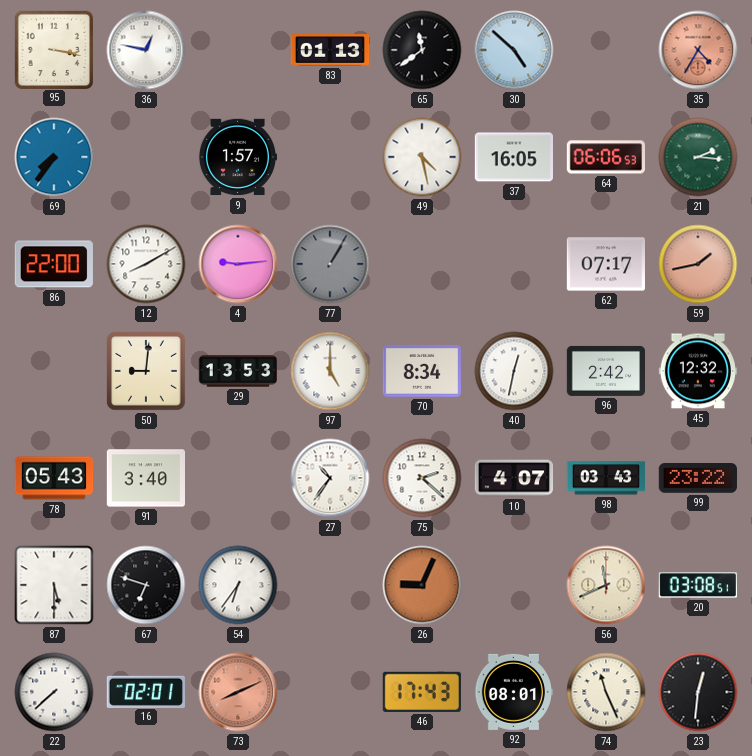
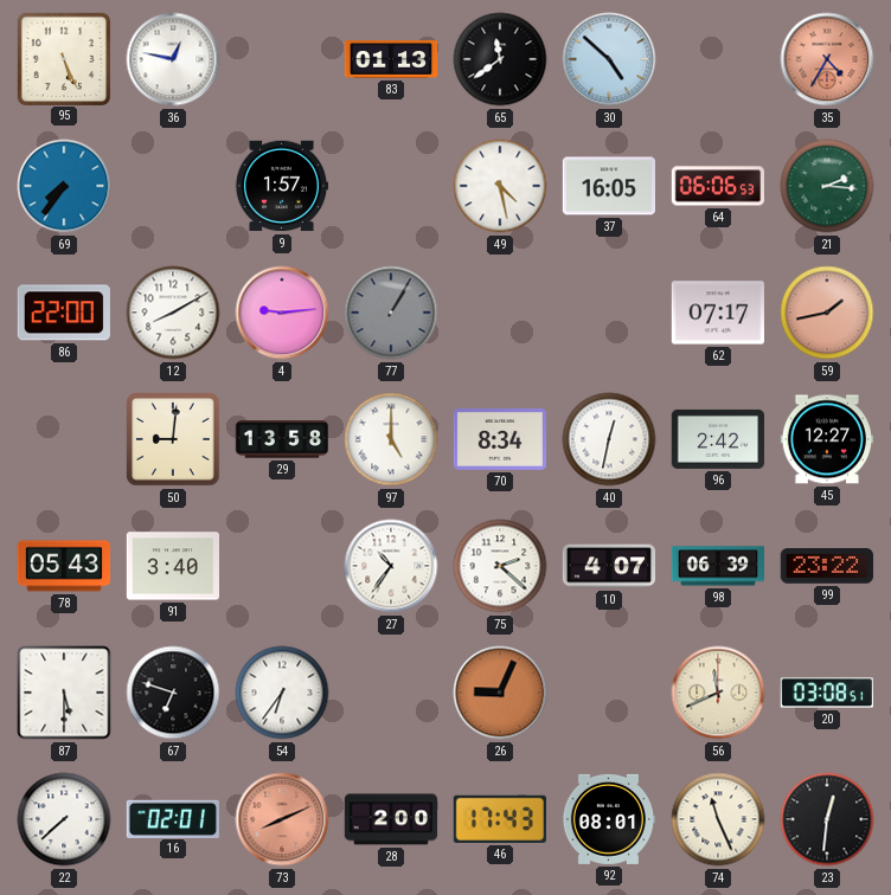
95: 3:17 -> 5:26
29: 13:53 -> 13:58
45: 12:32 -> 12:27
98: 03:43 -> 06:39
28: none -> 2:00
